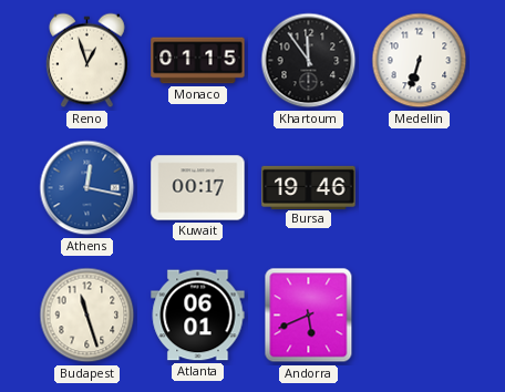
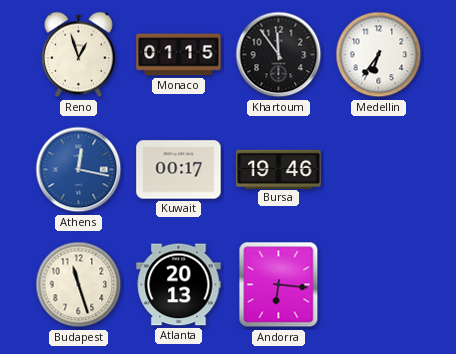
Medellin: 6:33 -> 6:36
Atlanta: 06:01 -> 20:13
Andorra: 5:41 -> 6:16
